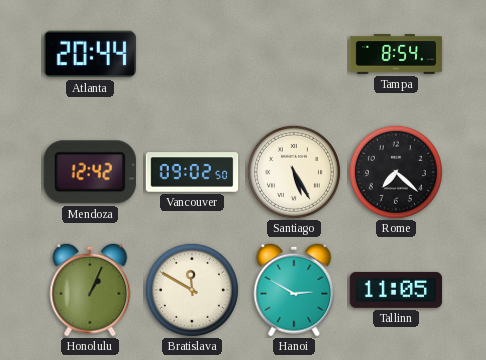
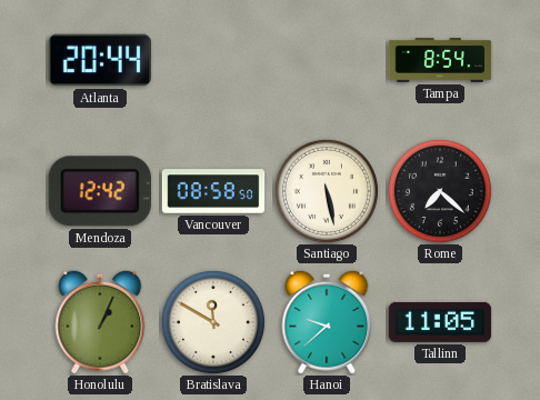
Vancouver: 09:02 -> 08:58
Santiago: 5:25 -> 5:28
Hanoi: 2:50 -> 9:38
